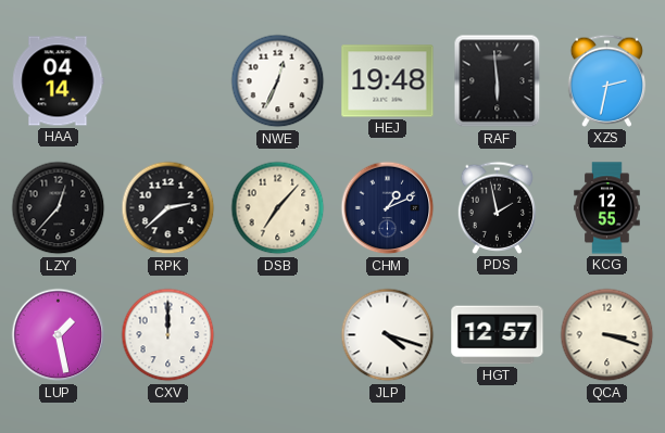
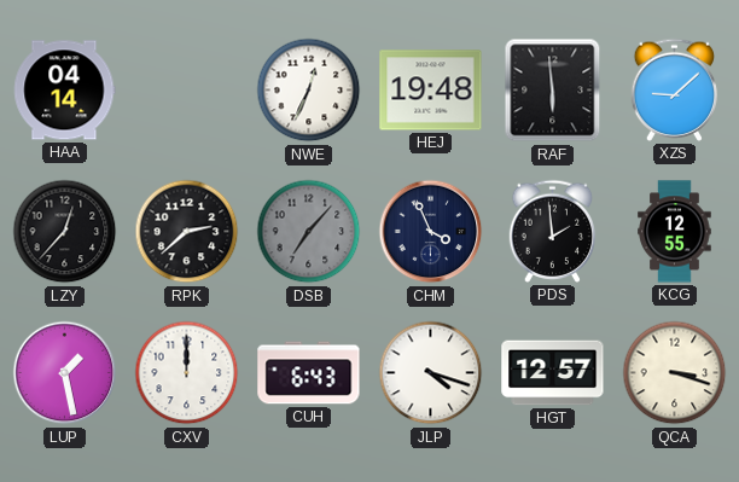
XZS: 2:32 -> 9:08
DSB dial: cream -> grey
CHM: 1:11 -> 3:56
PDS: 1:58 -> 1:59
CUH: none -> 6:43
